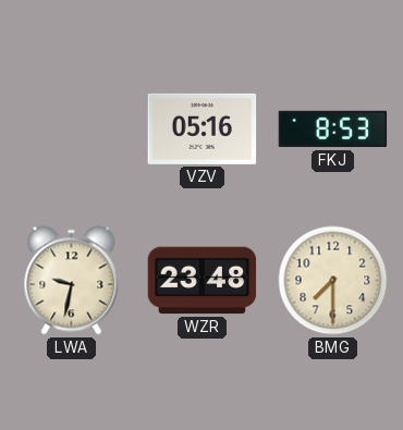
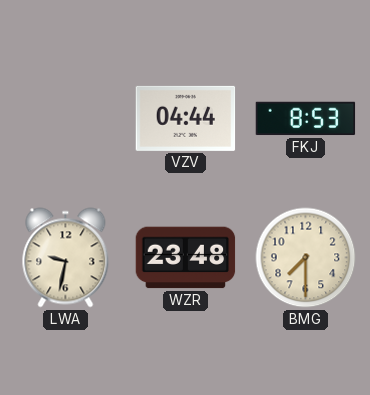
VZV: 05:16 -> 04:44
